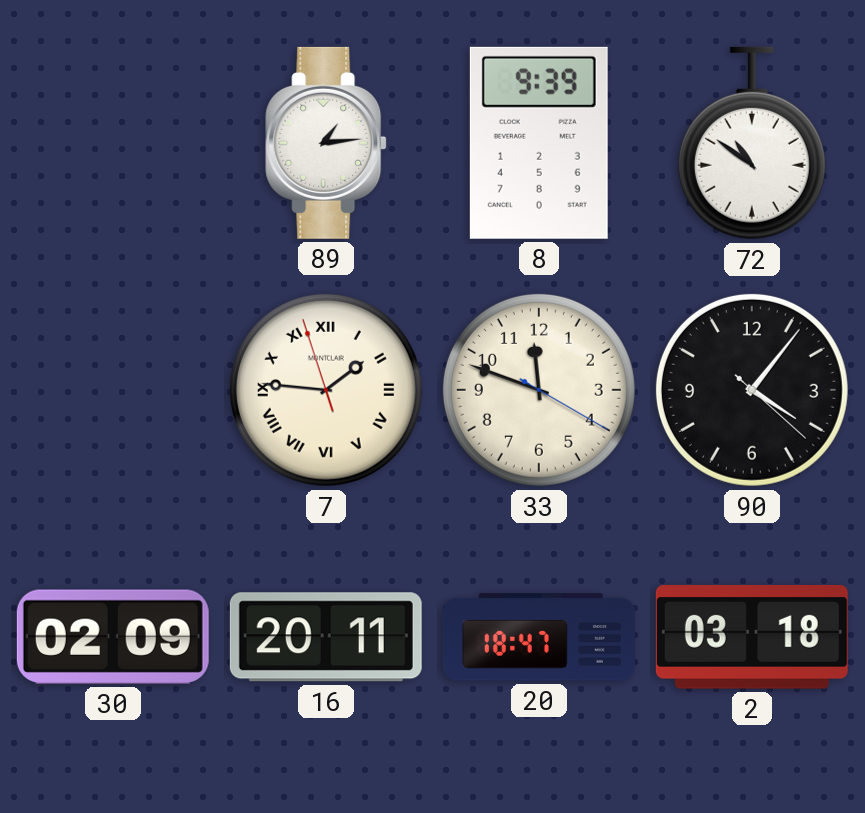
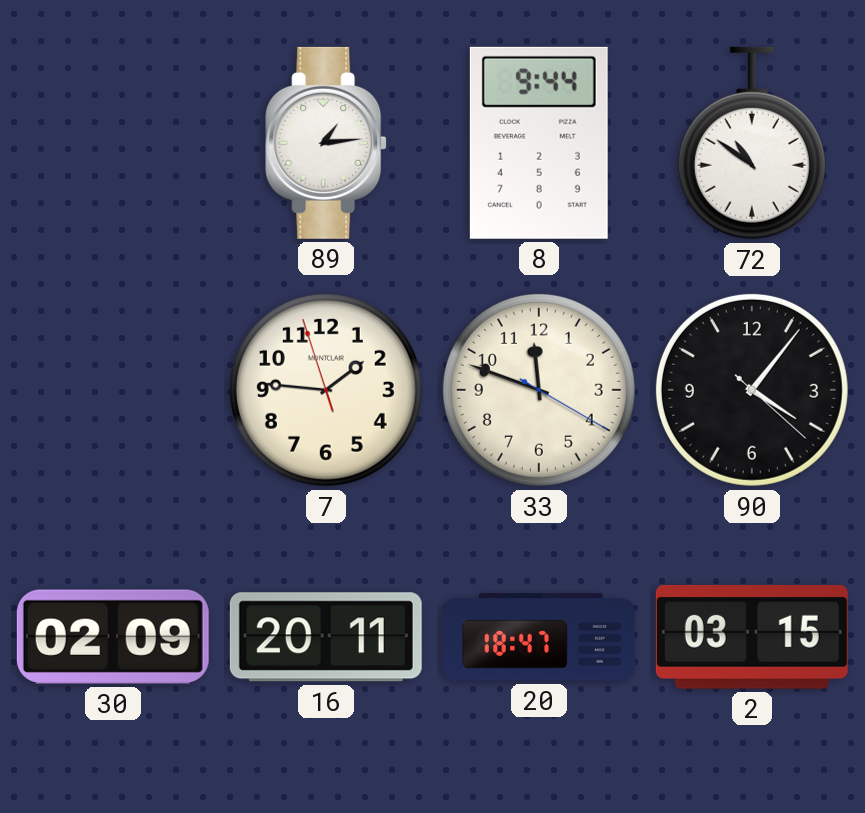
8: 9:39 -> 9:44
7 numerals: Roman -> Arabic
2: 03:18 -> 03:15
